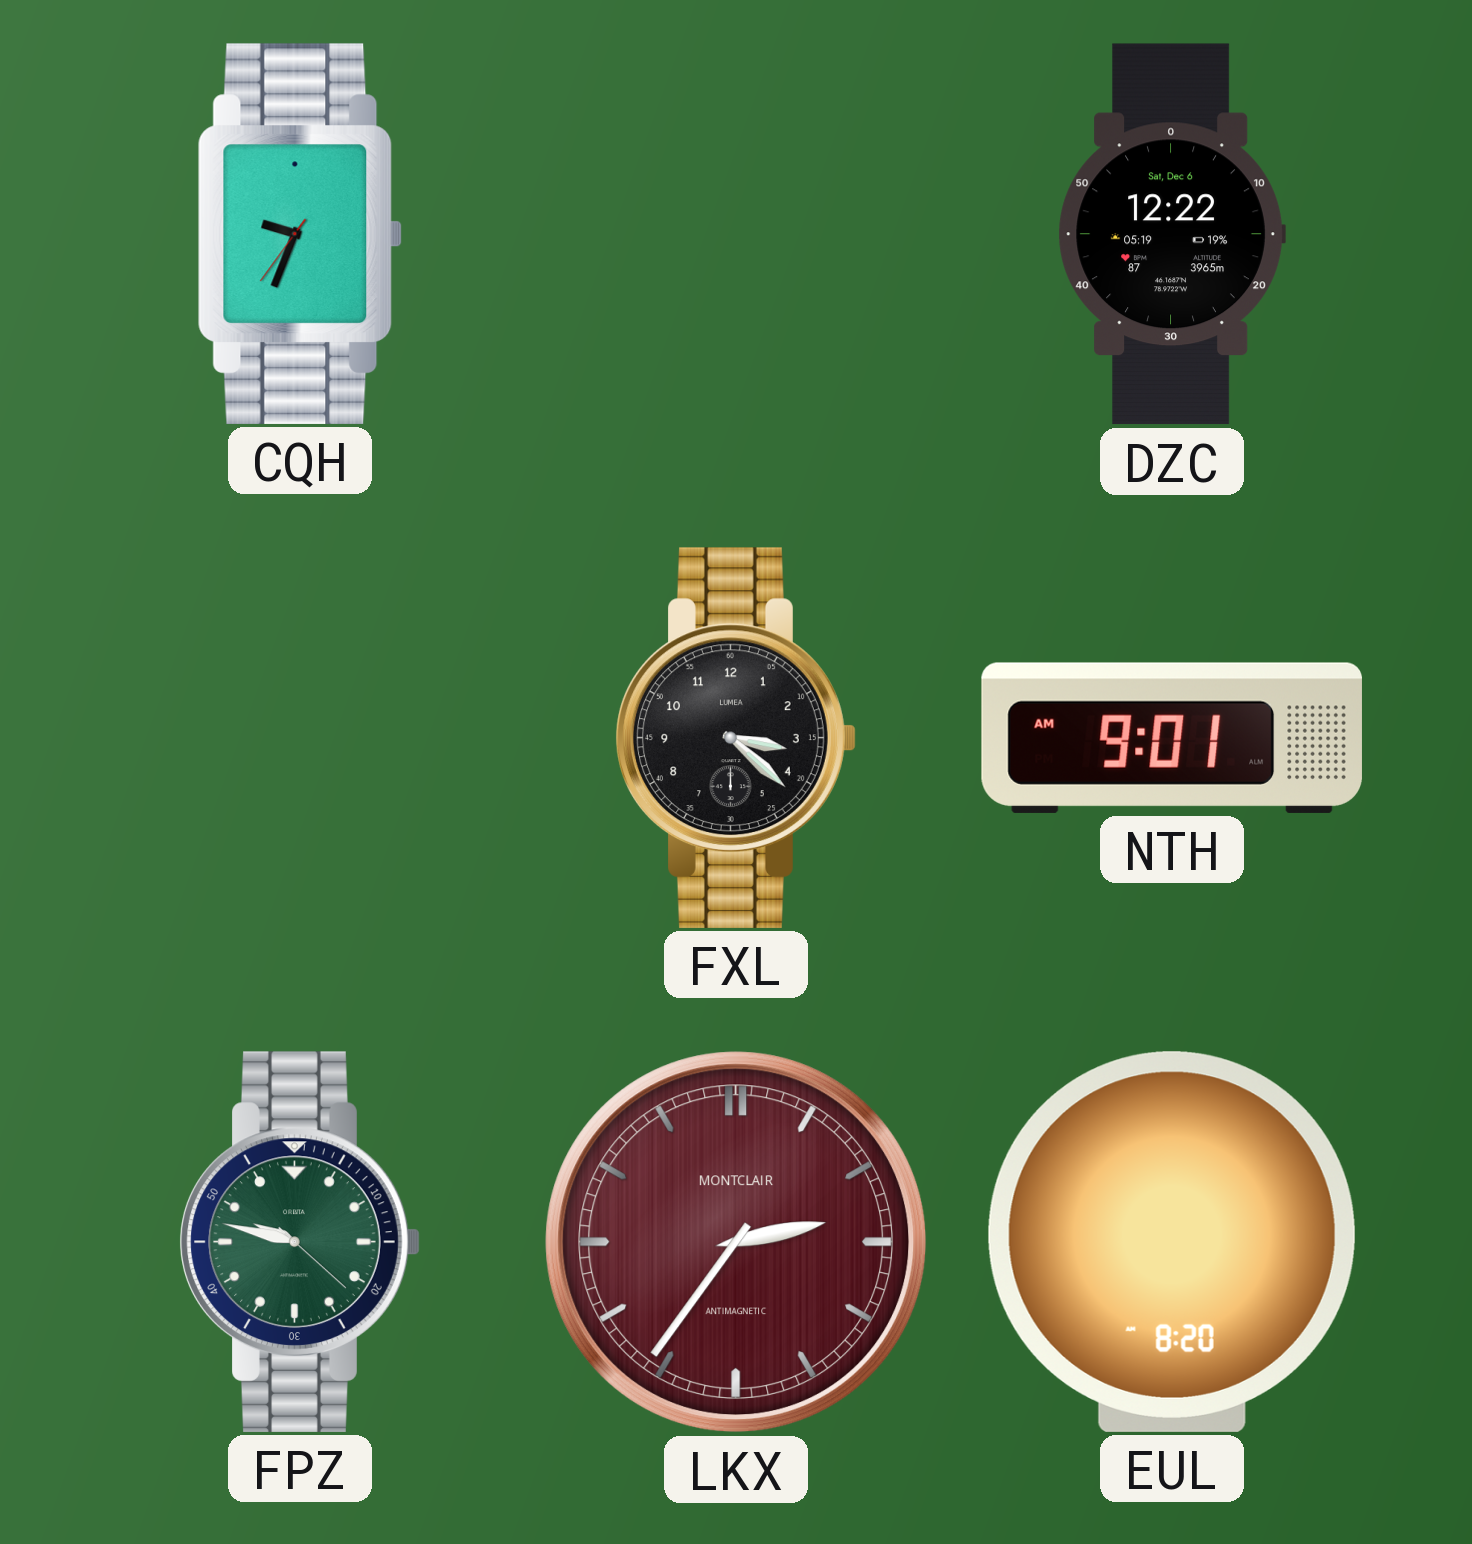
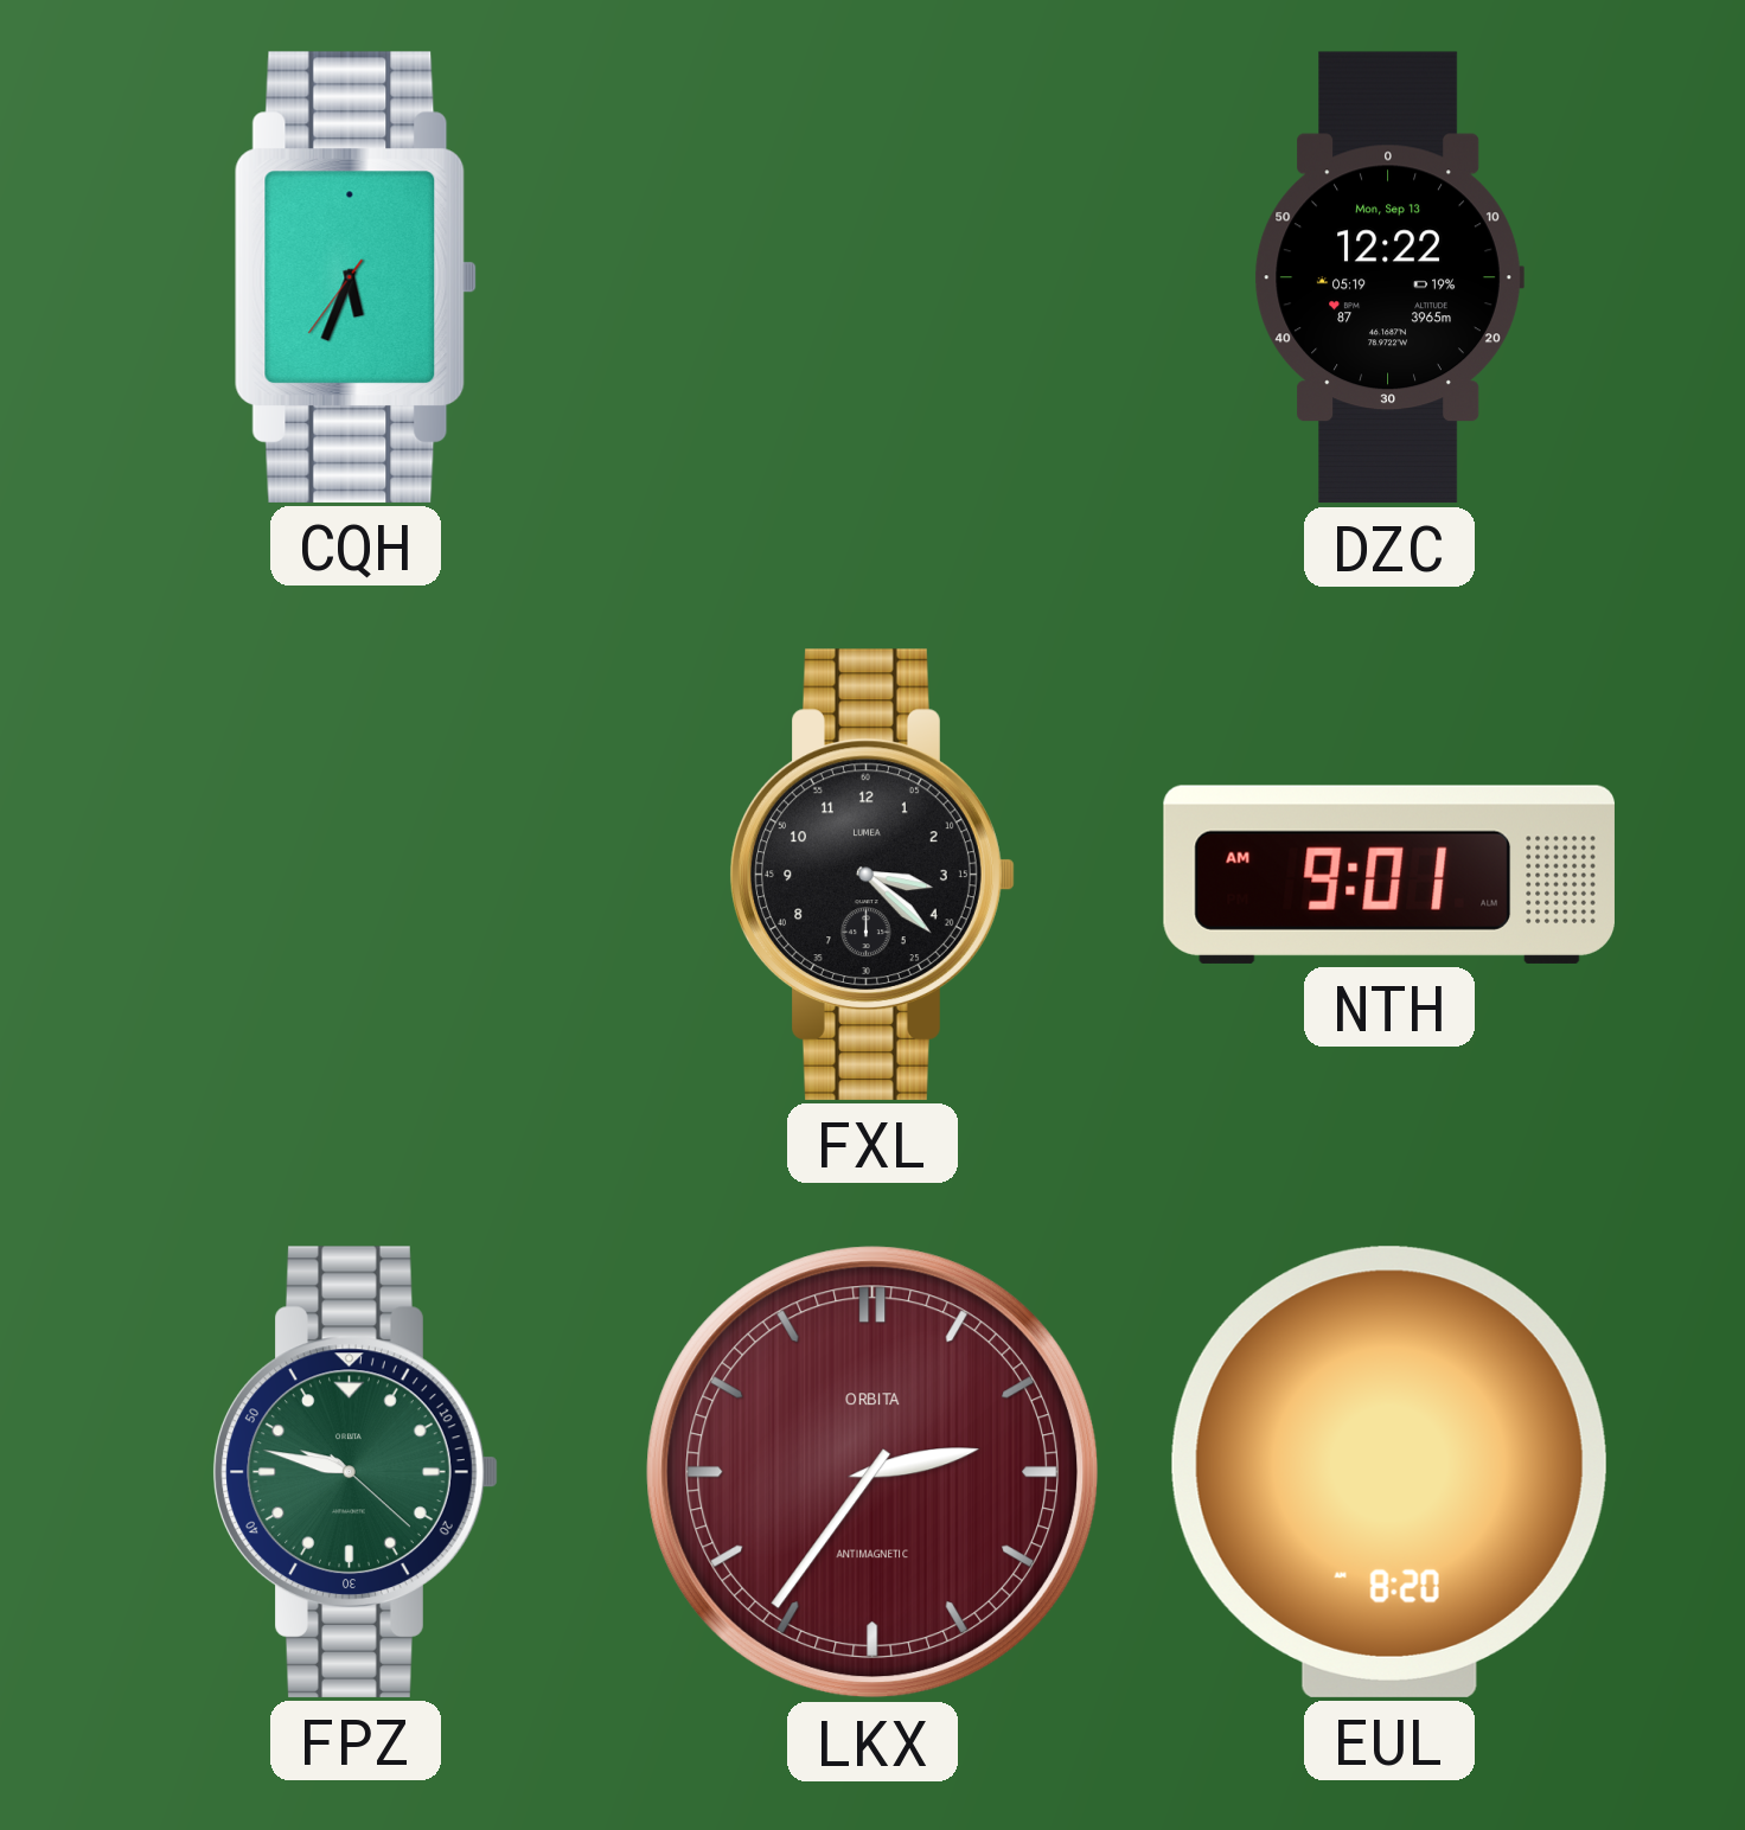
CQH: 9:33 -> 5:33
DZC date: Sat, Dec 6 -> Mon, Sep 13
LKX brand: MONTCLAIR -> ORBITA
